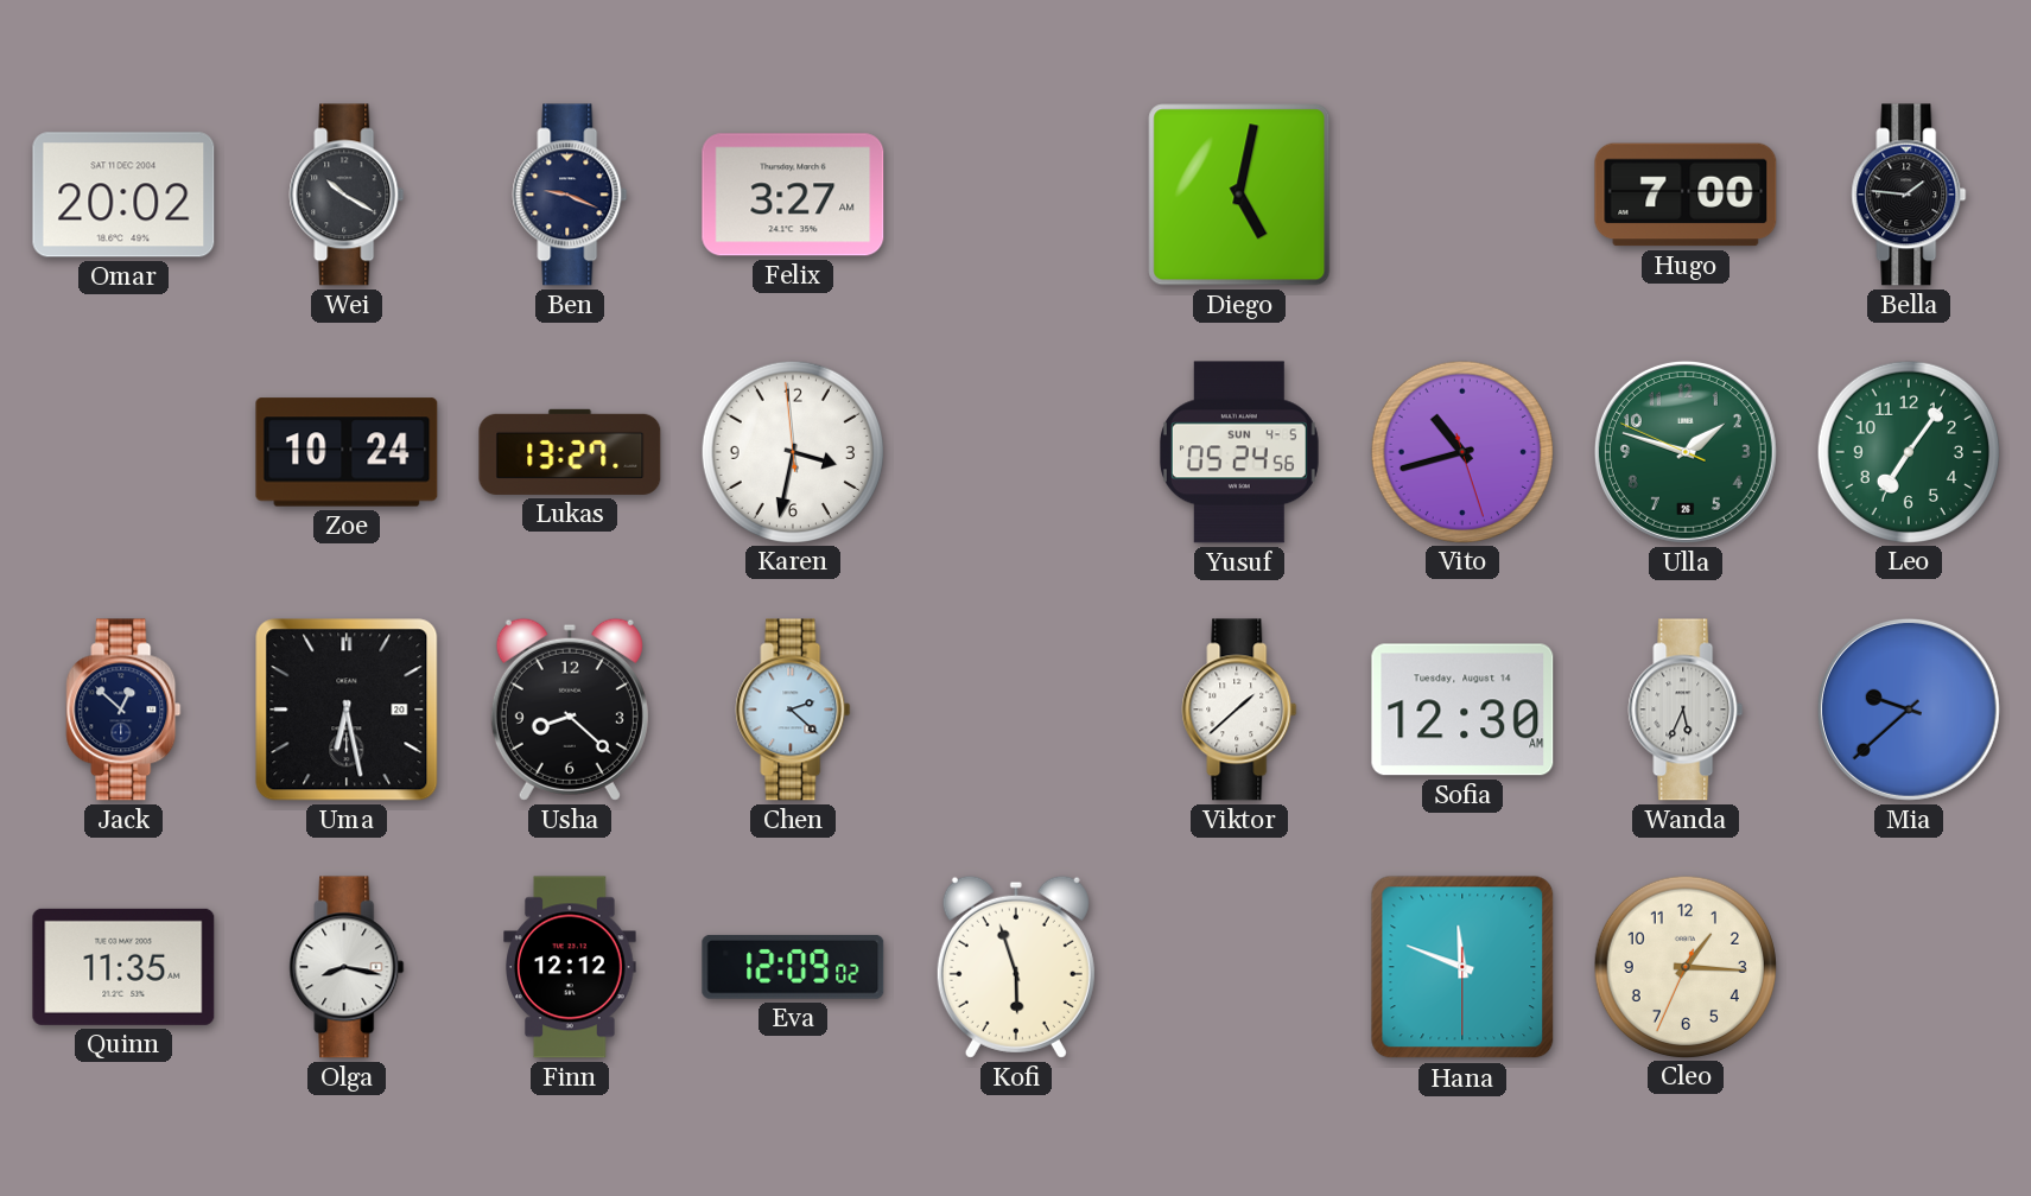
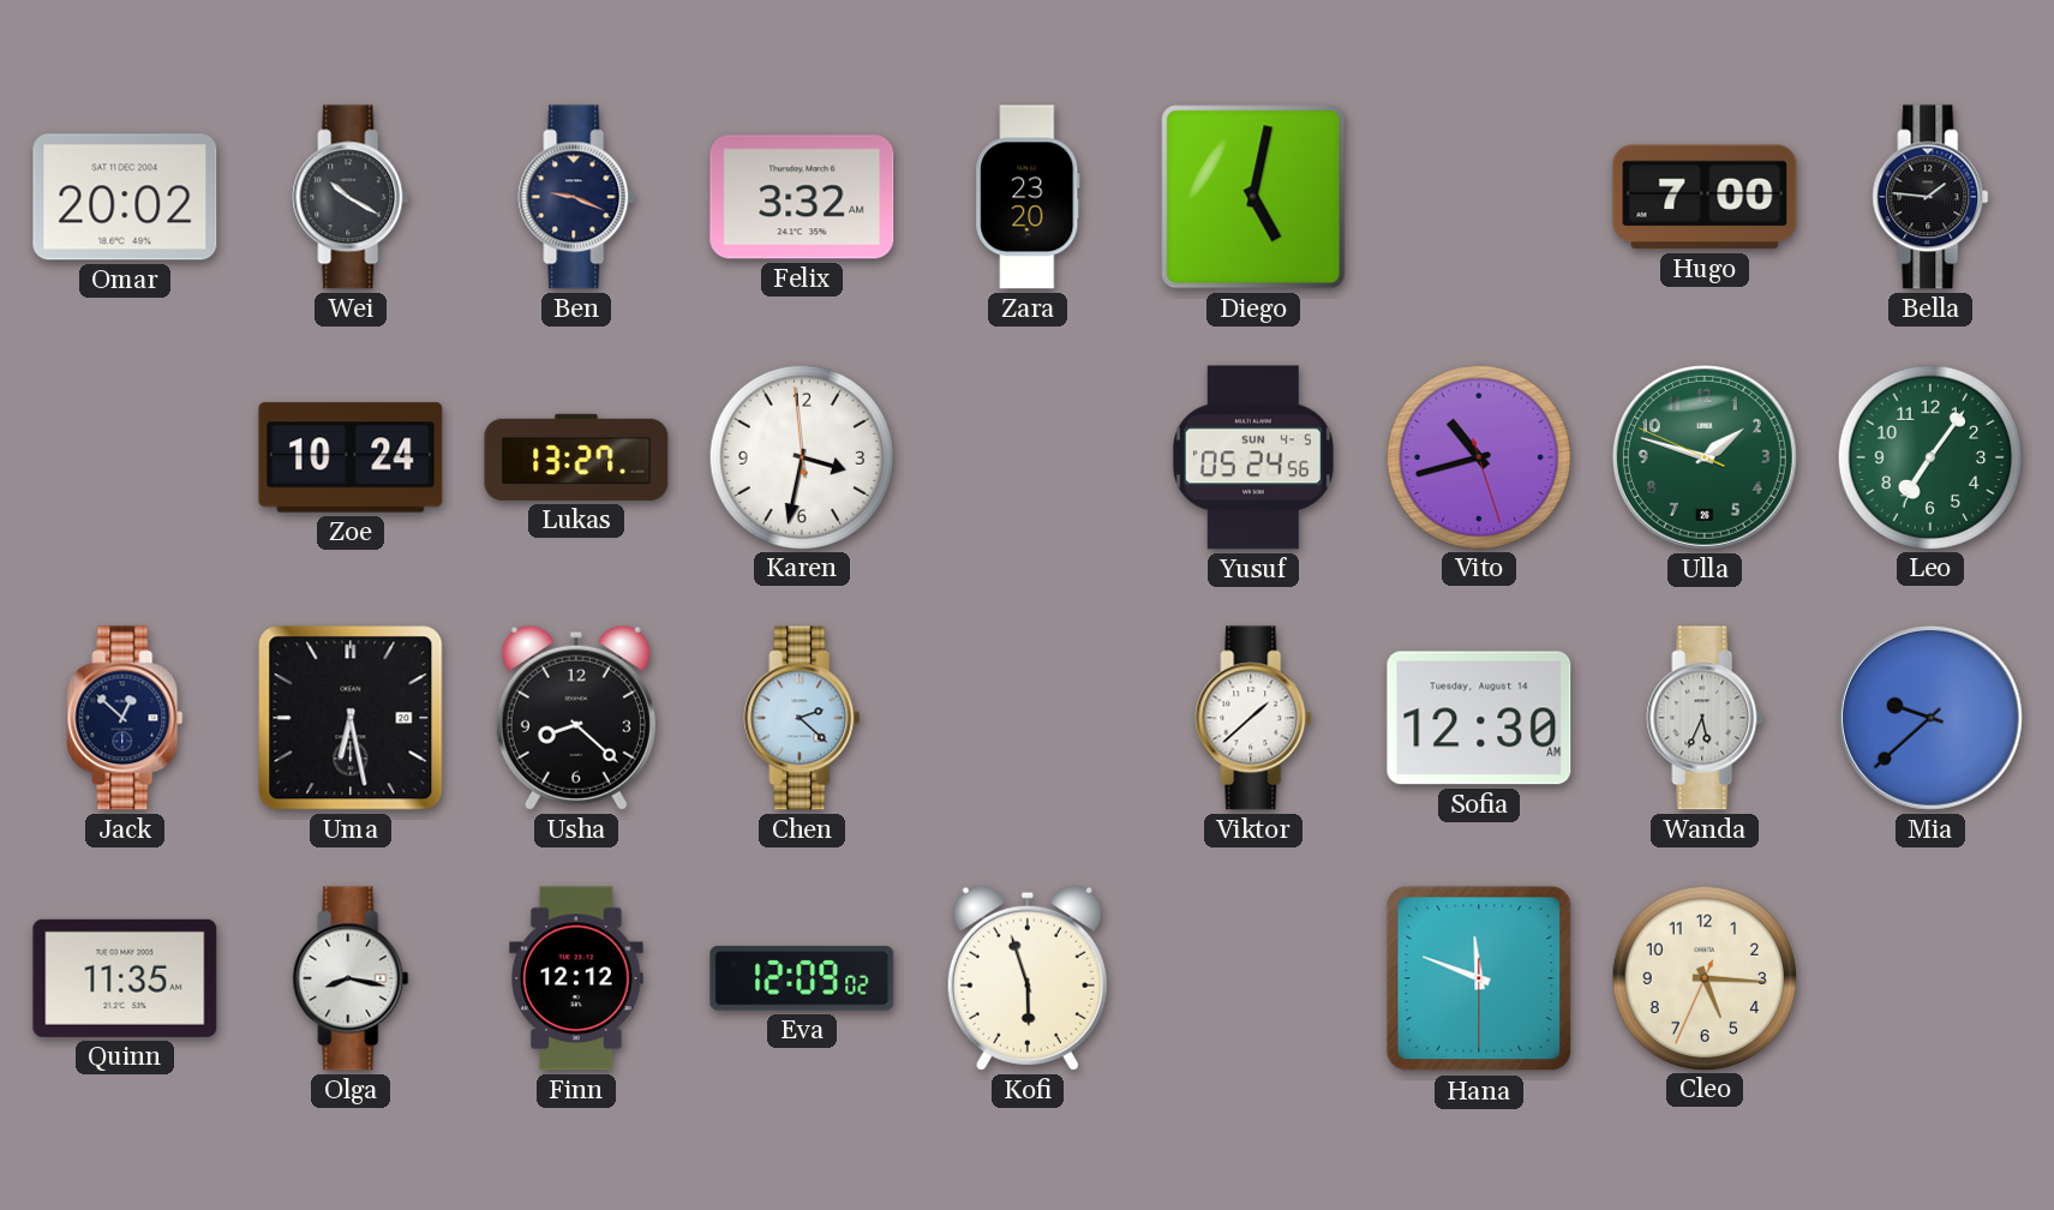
Felix: 3:27 -> 3:32
Zara: none -> 23:20
Cleo: 1:15 -> 5:15
